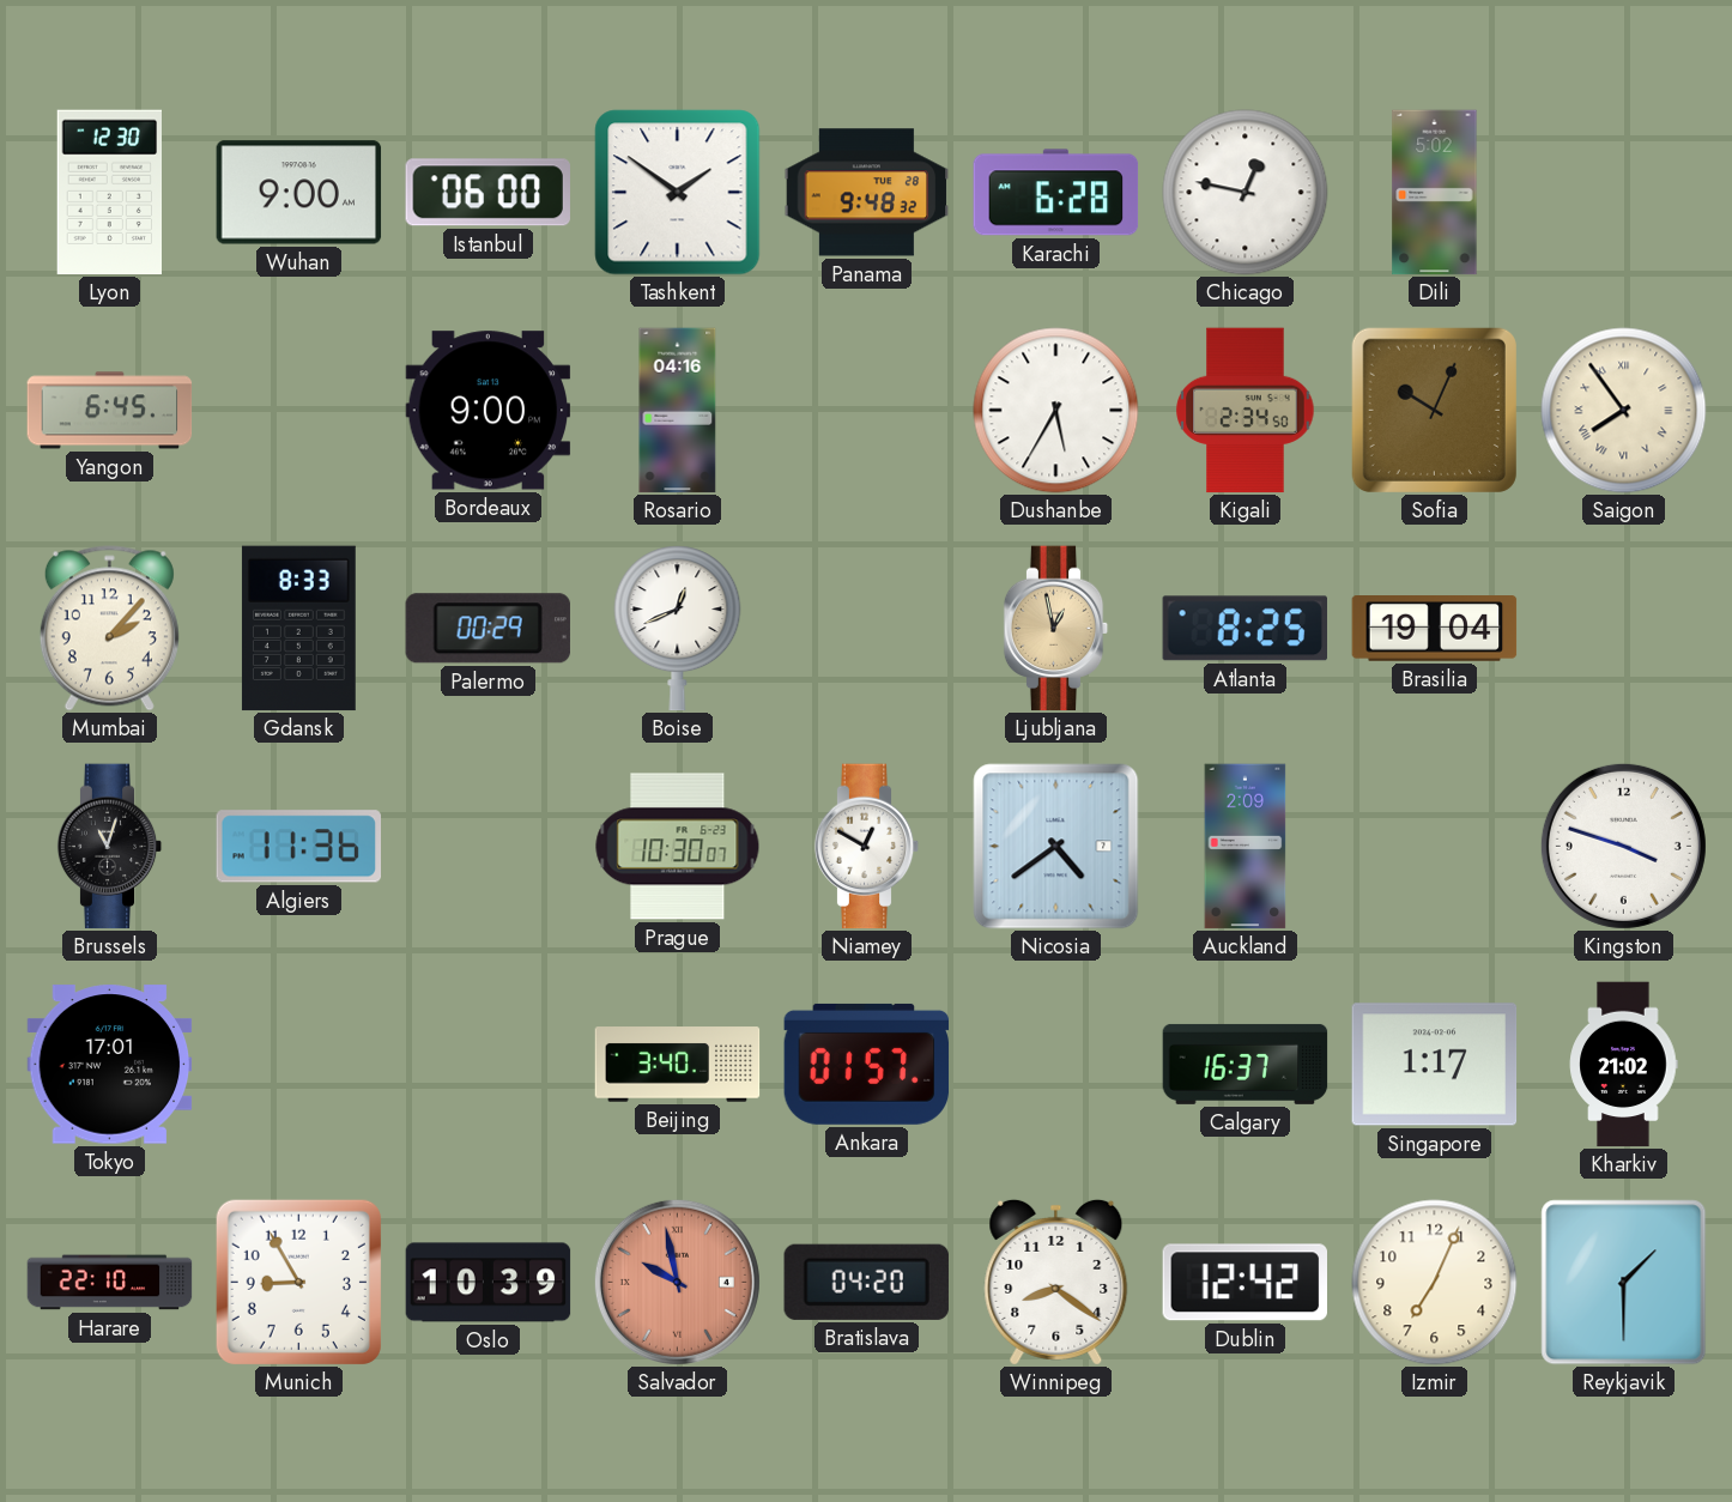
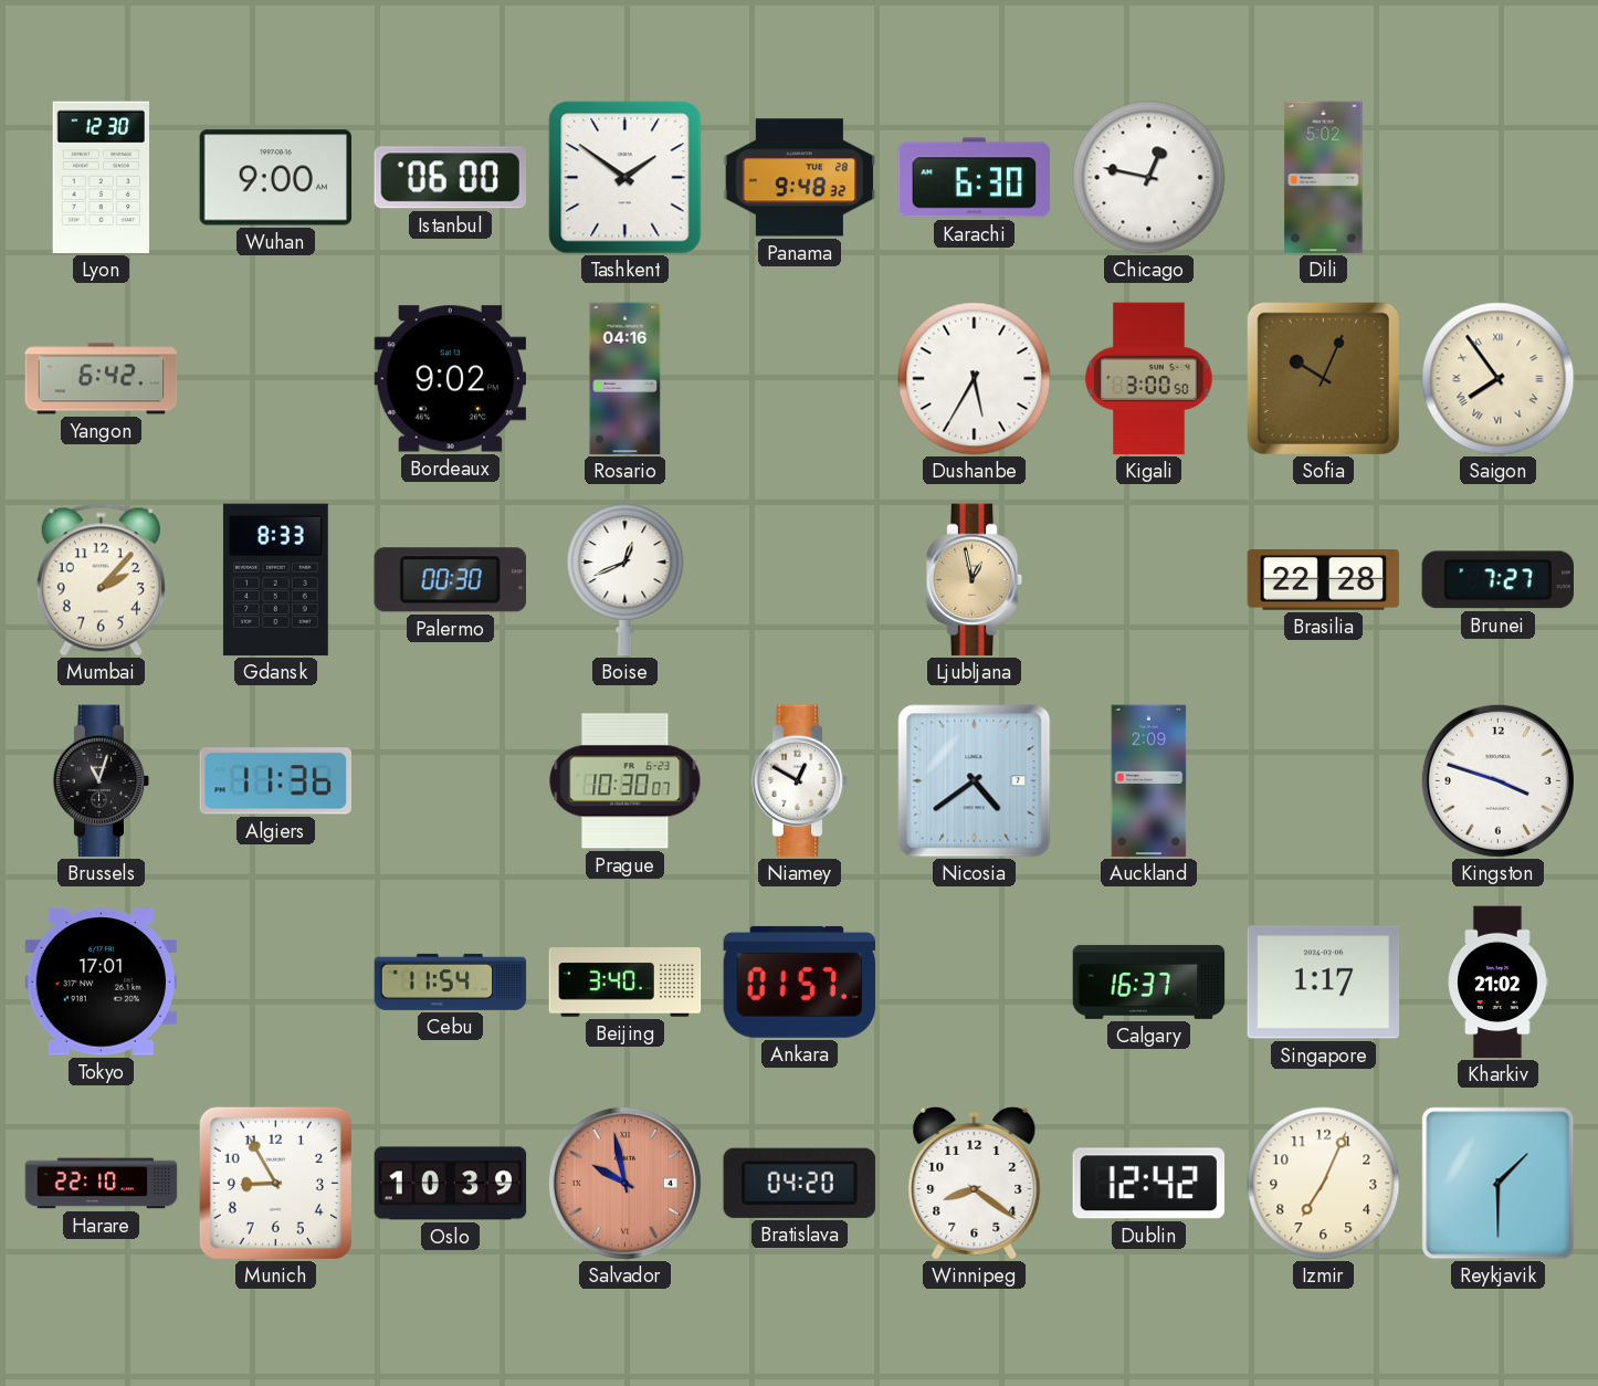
Karachi: 6:28 -> 6:30
Yangon: 6:45 -> 6:42
Bordeaux: 9:00 -> 9:02
Kigali: 2:34 -> 3:00
Palermo: 00:29 -> 00:30
Atlanta: 8:25 -> none
Brasilia: 19:04 -> 22:28
Brunei: none -> 7:27
Cebu: none -> 11:54
